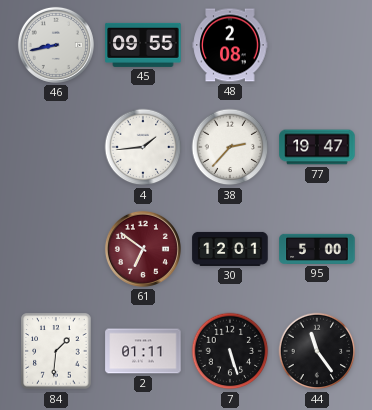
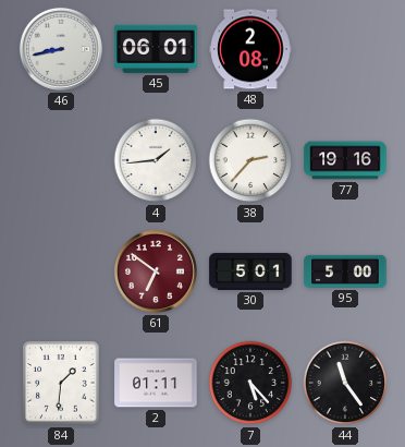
45: 09:55 -> 06:01
77: 19:47 -> 19:16
30: 12:01 -> 5:01
7: 5:27 -> 5:23
